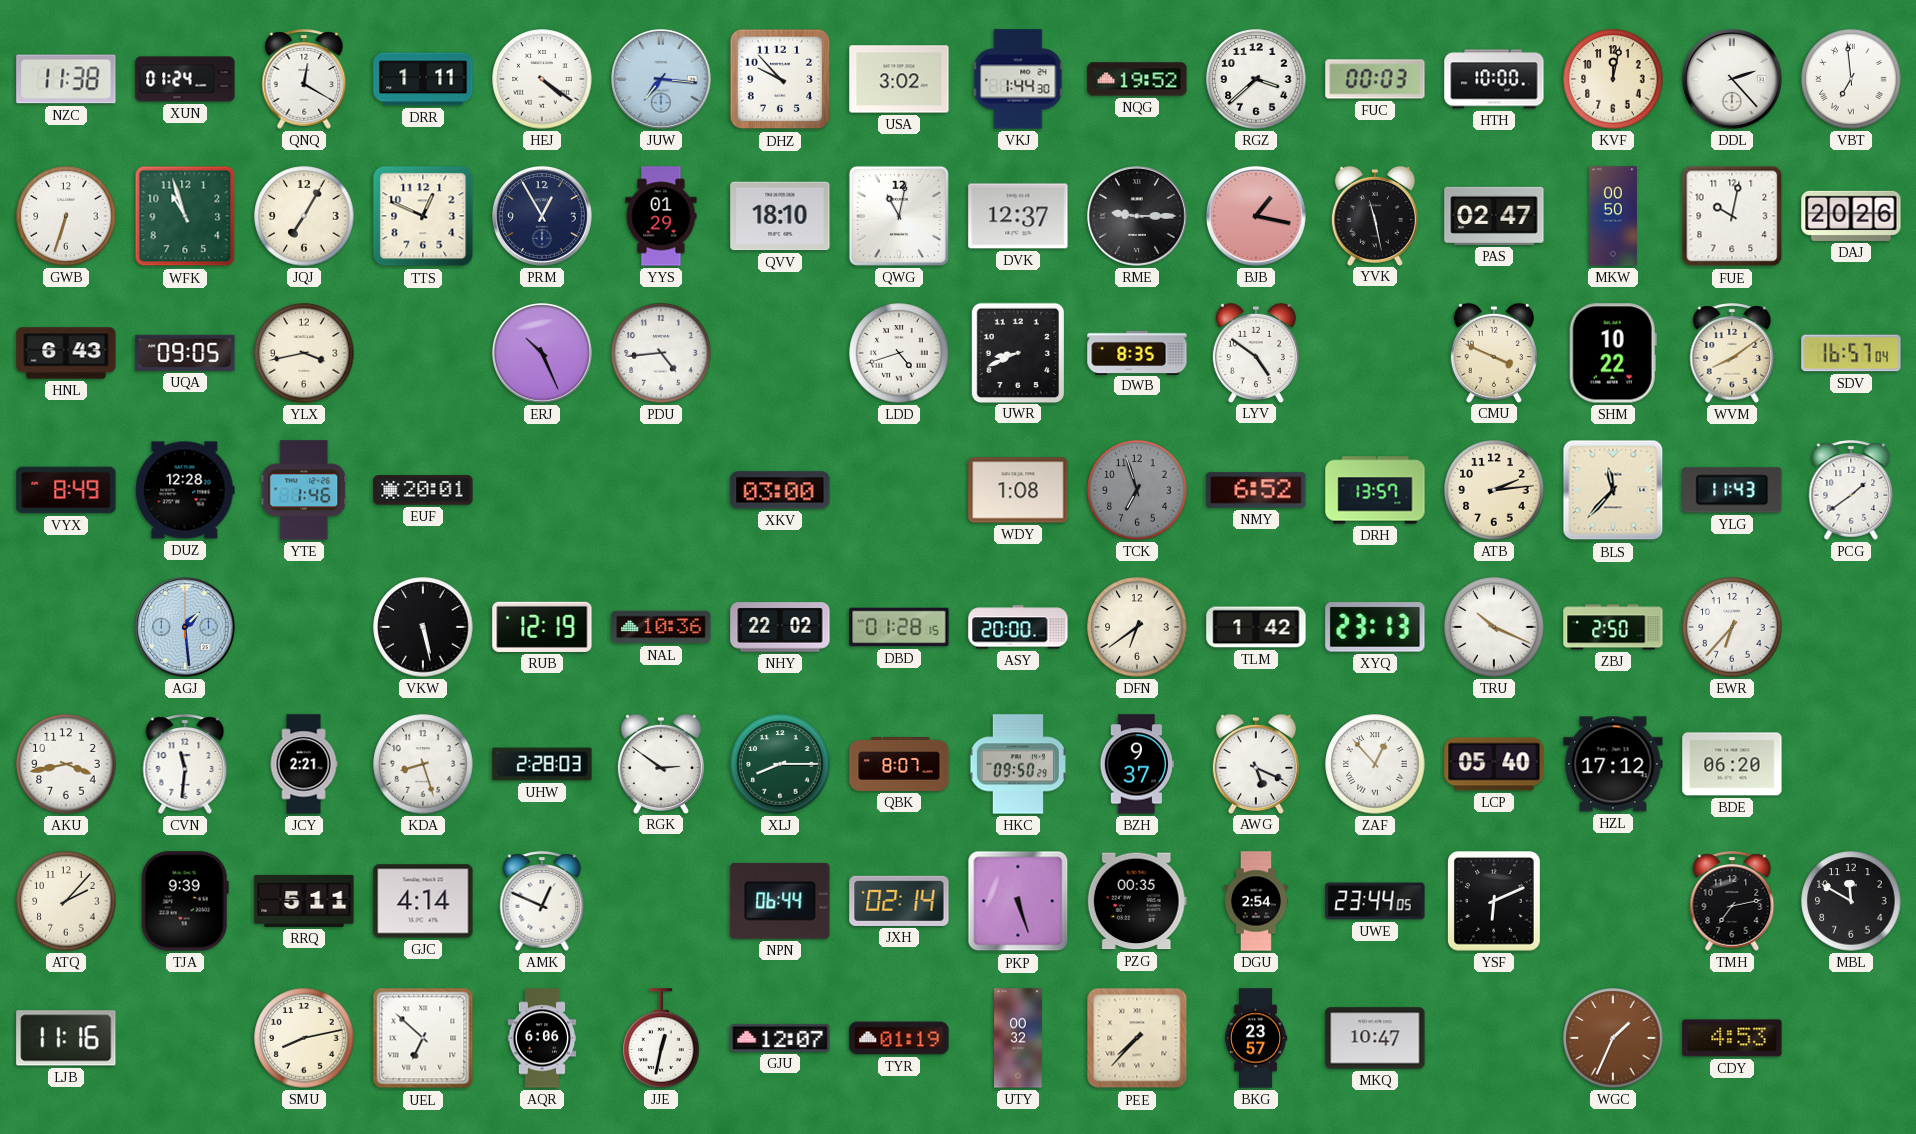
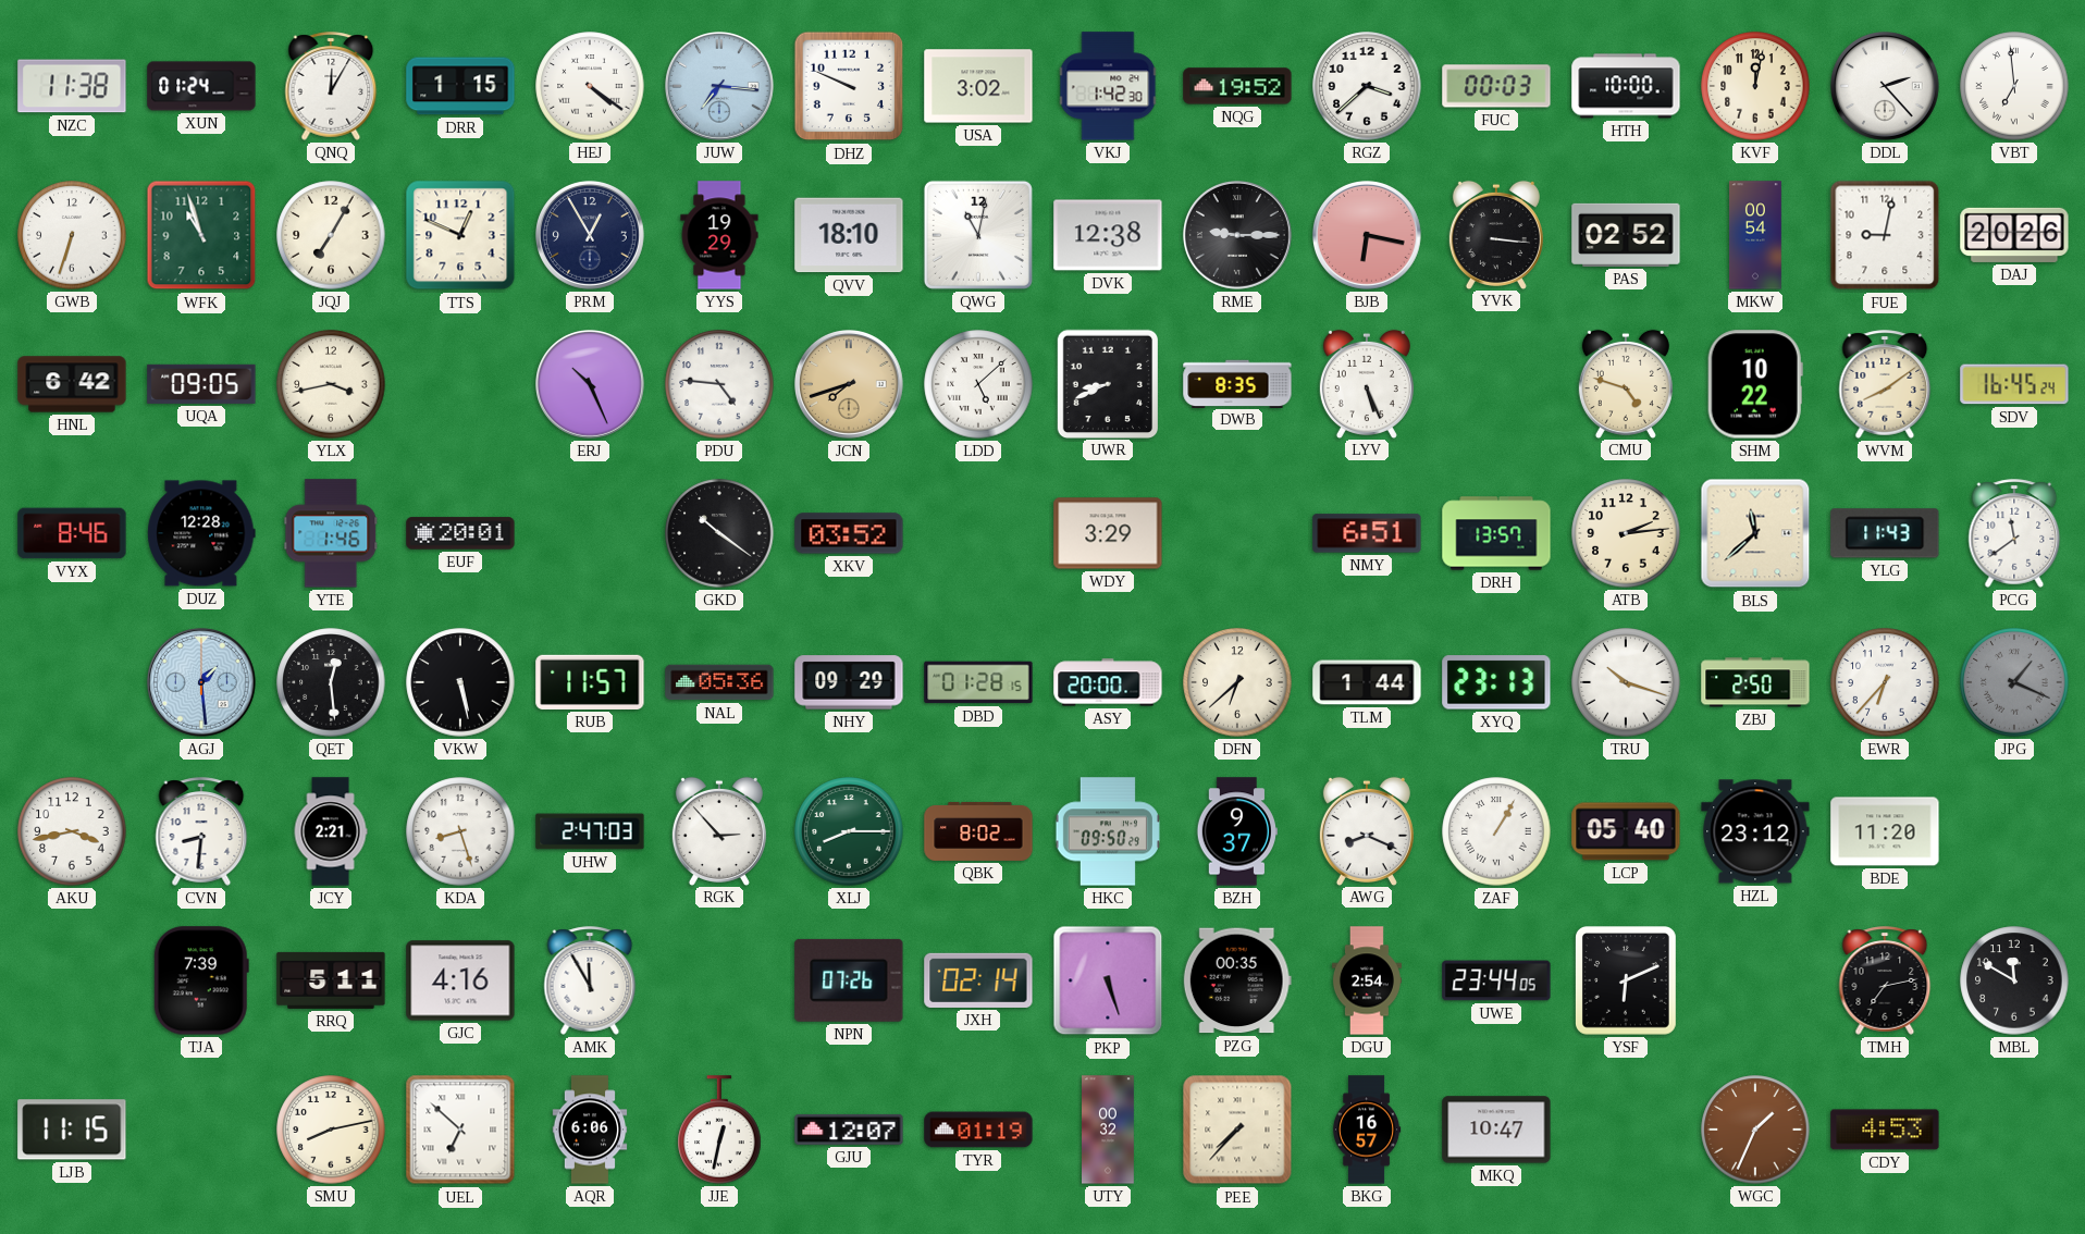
QNQ: 12:20 -> 12:05
DRR: 1:11 -> 1:15
DHZ: 9:53 -> 9:49
VKJ: 1:44 -> 1:42
YYS: 01:29 -> 19:29
DVK: 12:37 -> 12:38
BJB: 1:17 -> 6:17
YVK: 11:28 -> 3:16
PAS: 02:47 -> 02:52
MKW: 00:50 -> 00:54
FUE: 10:02 -> 9:02
HNL: 6:43 -> 6:42
PDU: 4:44 -> 4:46
JCN: none -> 7:42
LDD: 4:42 -> 5:08
LYV: 4:51 -> 5:26
CMU: 3:49 -> 4:48
SDV: 16:57 -> 16:45
VYX: 8:49 -> 8:46
GKD: none -> 10:21
XKV: 03:00 -> 03:52
WDY: 1:08 -> 3:29
TCK: 6:57 -> none
NMY: 6:52 -> 6:51
BLS: 11:37 -> 11:38
PCG: 1:39 -> 11:39
QET: none -> 12:29
RUB: 12:19 -> 11:57
NAL: 10:36 -> 05:36
NHY: 22:02 -> 09:29
DFN: 6:39 -> 6:38
TLM: 1:42 -> 1:44
TRU: 10:19 -> 10:18
JPG: none -> 1:19
CVN: 11:31 -> 8:31
UHW: 2:28 -> 2:47
RGK: 2:51 -> 2:53
QBK: 8:07 -> 8:02
AWG: 5:19 -> 8:19
ZAF: 12:53 -> 1:05
HZL: 17:12 -> 23:12
BDE: 06:20 -> 11:20
ATQ: 2:07 -> none
TJA: 9:39 -> 7:39
GJC: 4:14 -> 4:16
AMK: 12:49 -> 11:55
NPN: 06:44 -> 07:26
LJB: 11:16 -> 11:15
BKG: 23:57 -> 16:57
